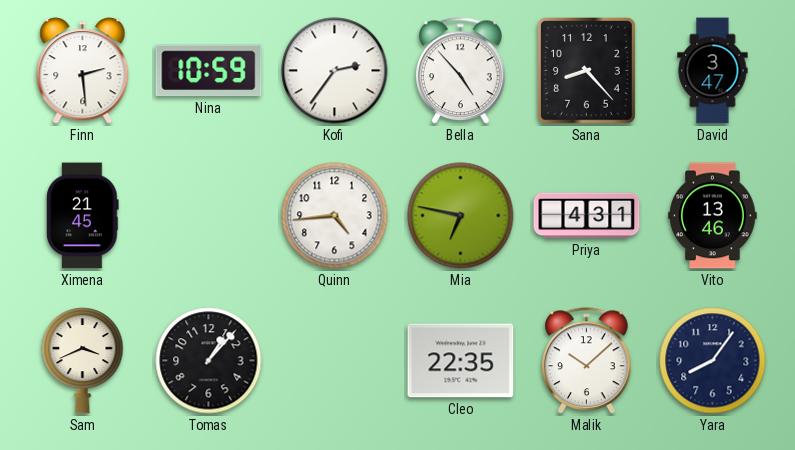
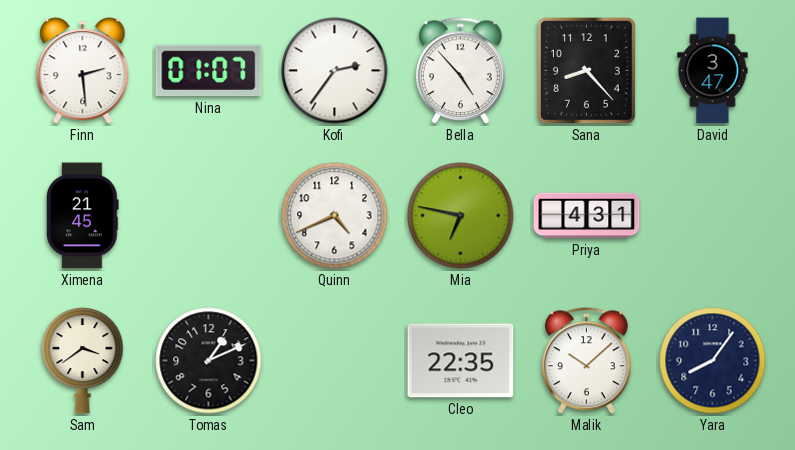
Nina: 10:59 -> 01:07
Quinn: 4:44 -> 4:41
Vito: 13:46 -> none
Sam: 3:41 -> 3:39
Tomas: 1:07 -> 1:11
